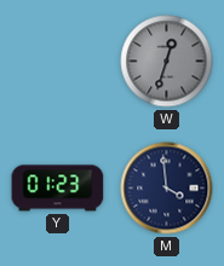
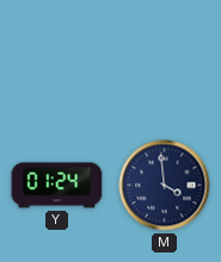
W: 12:33 -> none
Y: 01:23 -> 01:24
